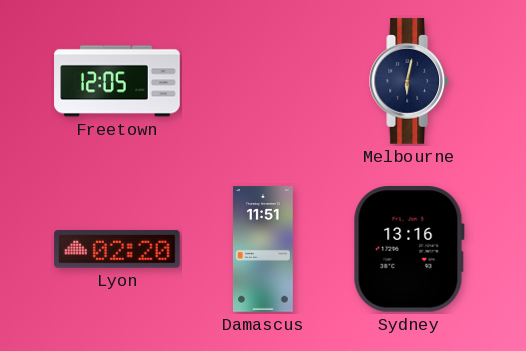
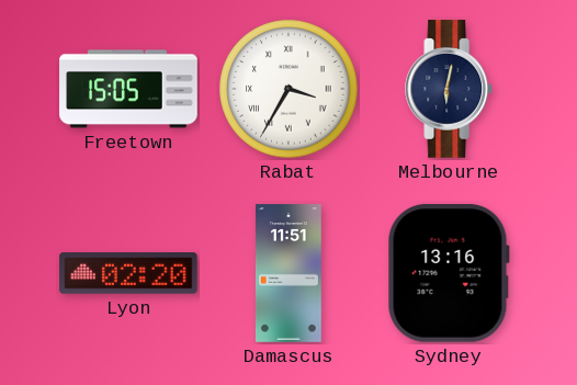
Freetown: 12:05 -> 15:05
Rabat: none -> 3:35
